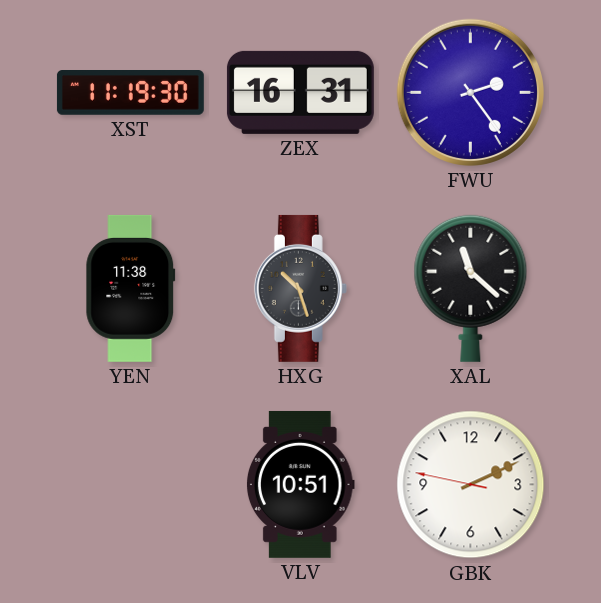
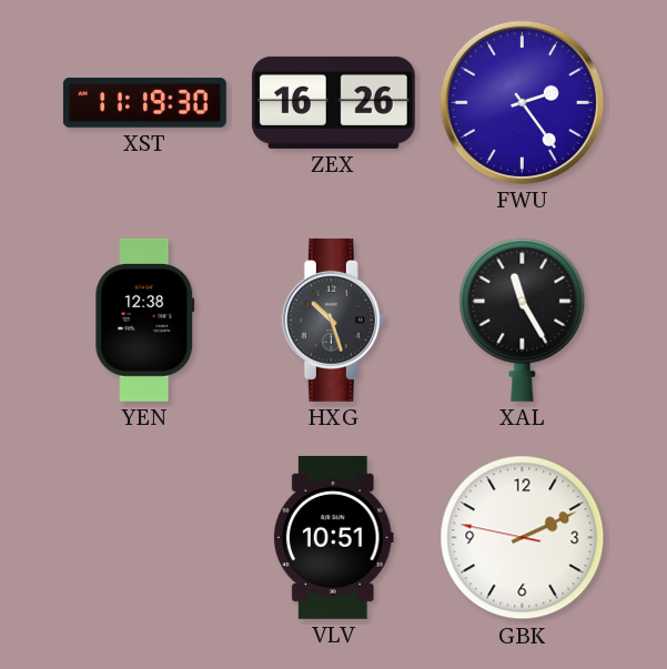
ZEX: 16:31 -> 16:26
YEN: 11:38 -> 12:38
XAL: 11:22 -> 11:25
